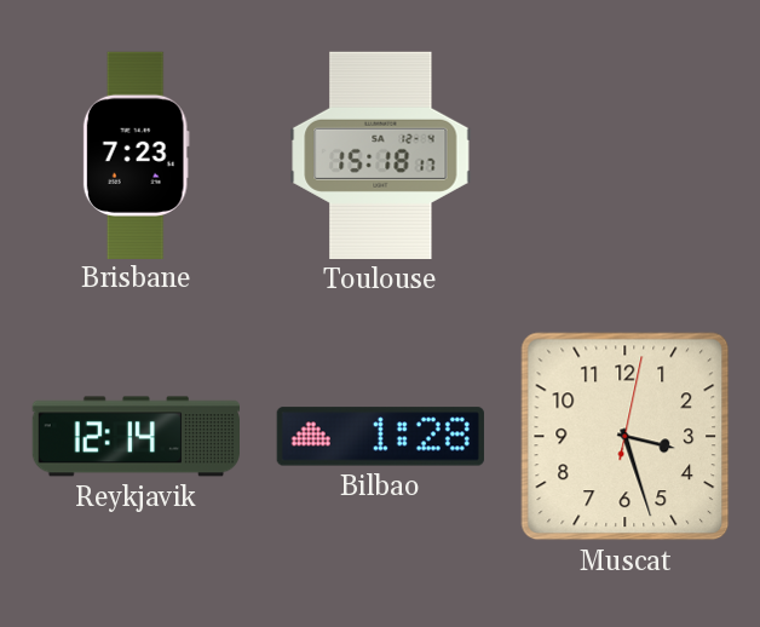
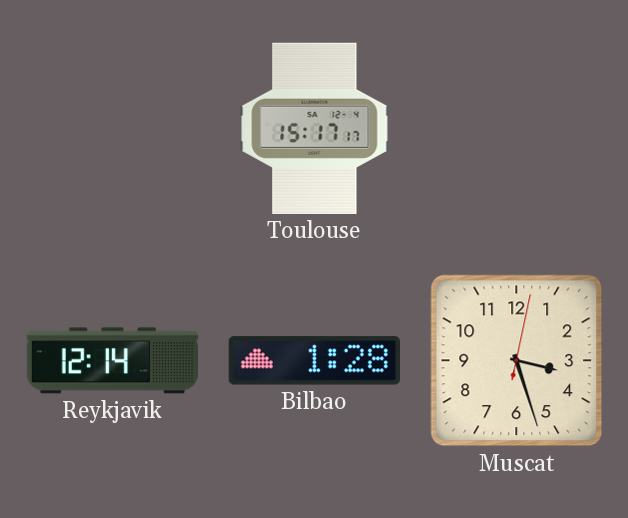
Brisbane: 7:23 -> none
Toulouse: 15:18 -> 15:17
